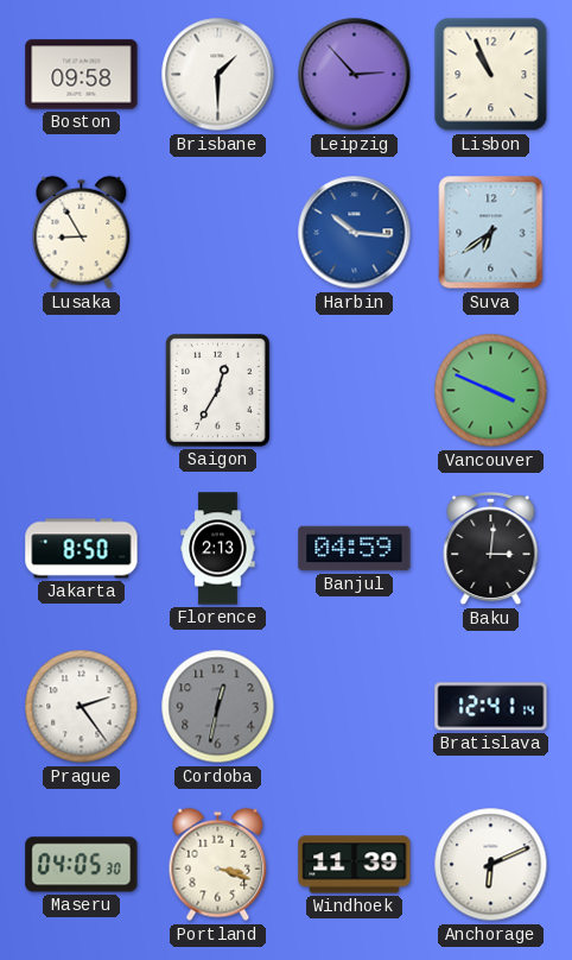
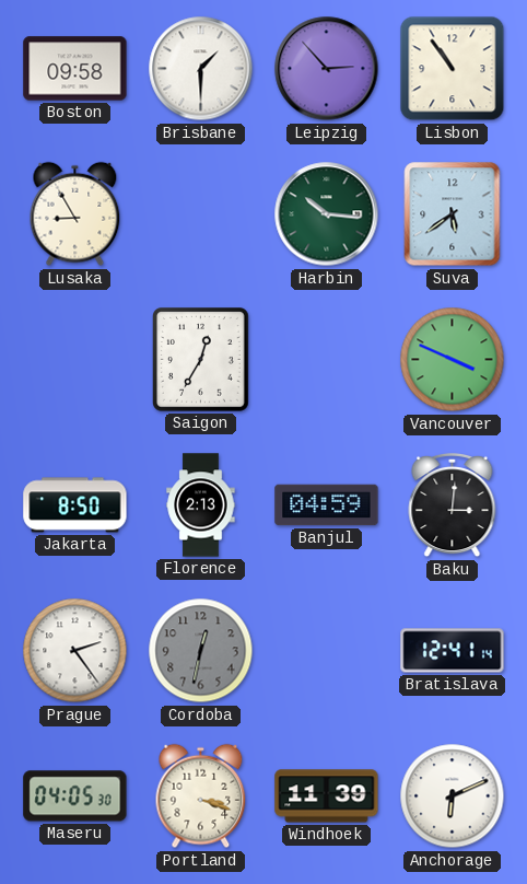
Lisbon: 10:56 -> 10:54
Harbin dial: blue -> green
Suva: 6:39 -> 5:39
